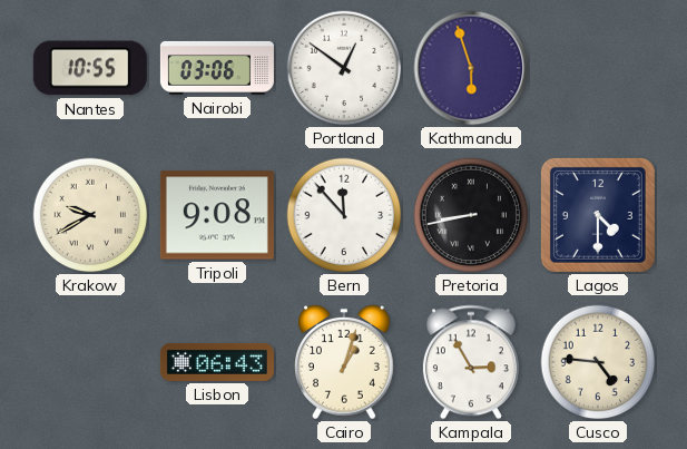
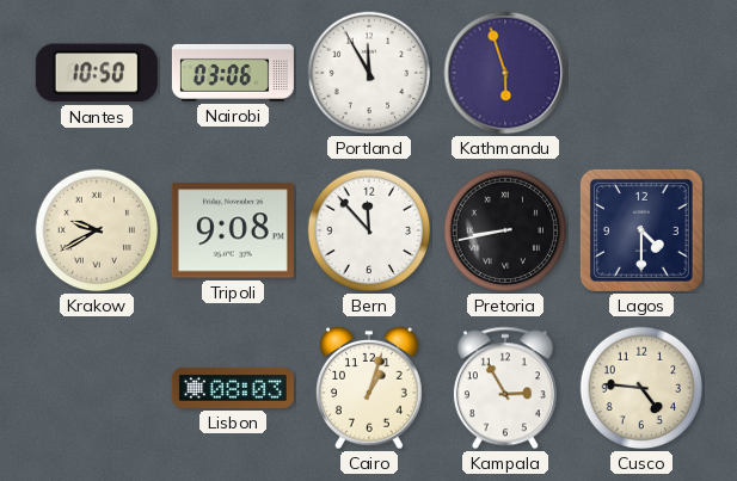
Nantes: 10:55 -> 10:50
Portland: 12:51 -> 11:55
Lisbon: 06:43 -> 08:03
